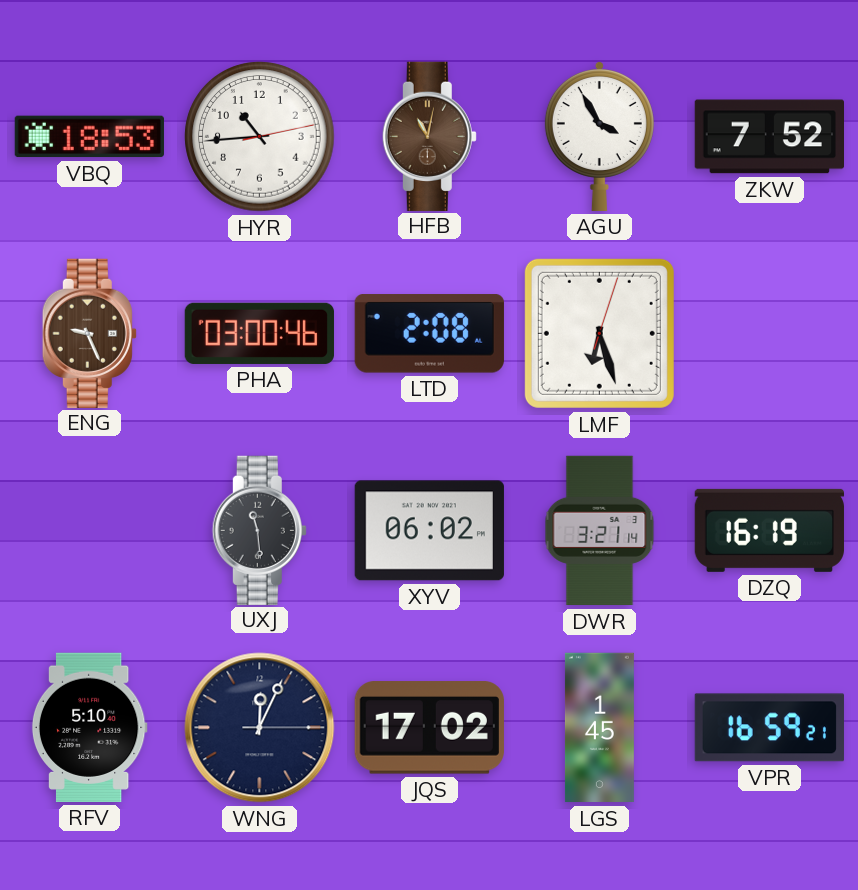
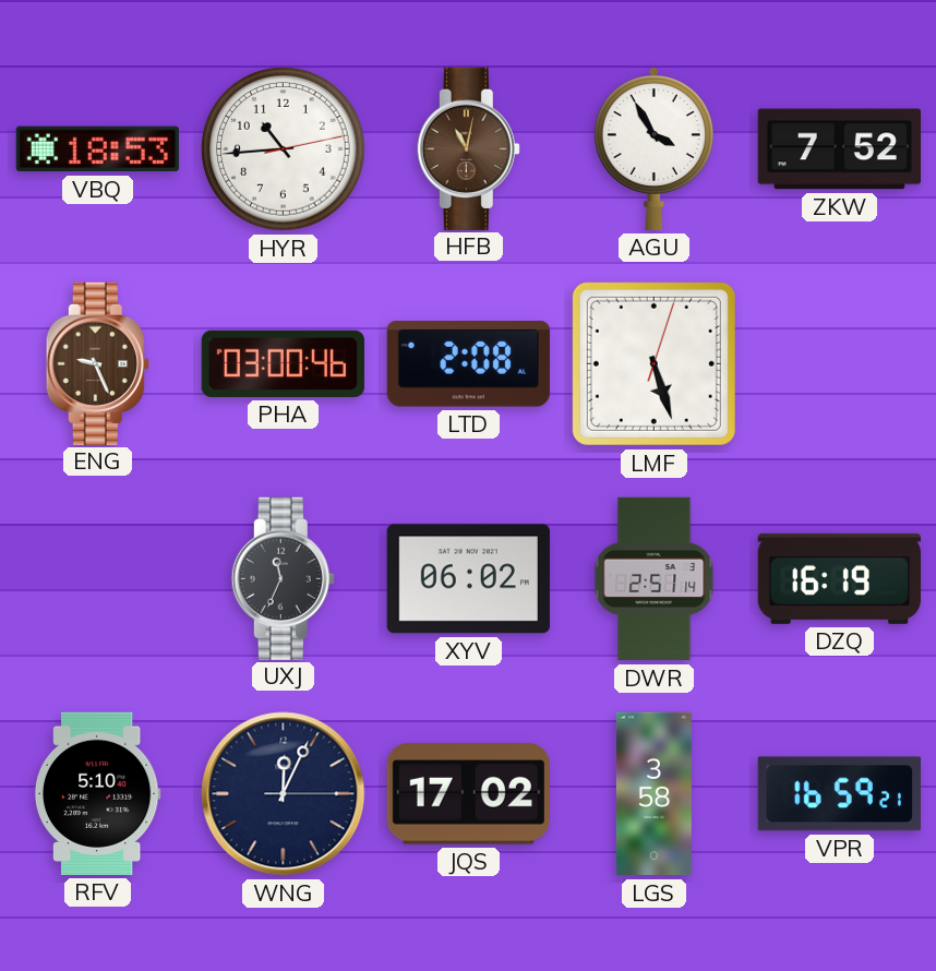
LMF: 6:27 -> 5:27
UXJ: 11:29 -> 11:34
DWR: 3:21 -> 2:51
LGS: 1:45 -> 3:58
